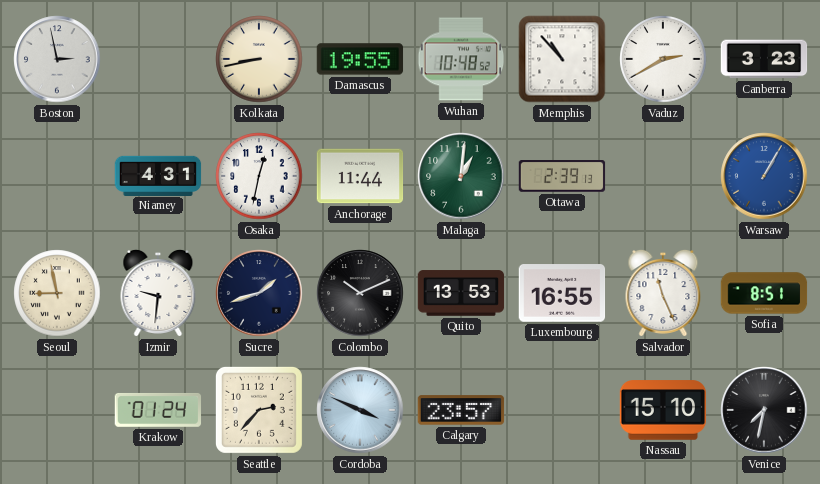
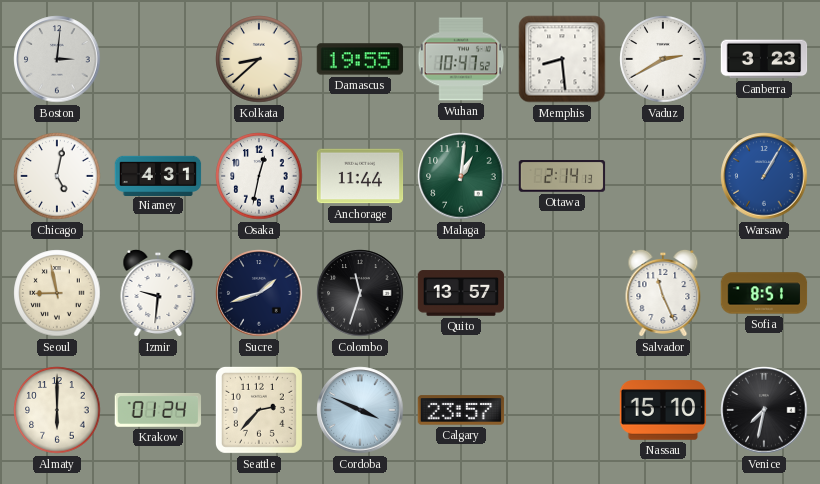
Boston: 2:58 -> 3:01
Kolkata: 8:43 -> 8:38
Wuhan: 10:48 -> 10:47
Memphis: 10:53 -> 8:29
Chicago: none -> 5:02
Ottawa: 2:39 -> 2:14
Colombo: 10:11 -> 11:33
Quito: 13:53 -> 13:57
Luxembourg: 16:55 -> none
Almaty: none -> 6:00
